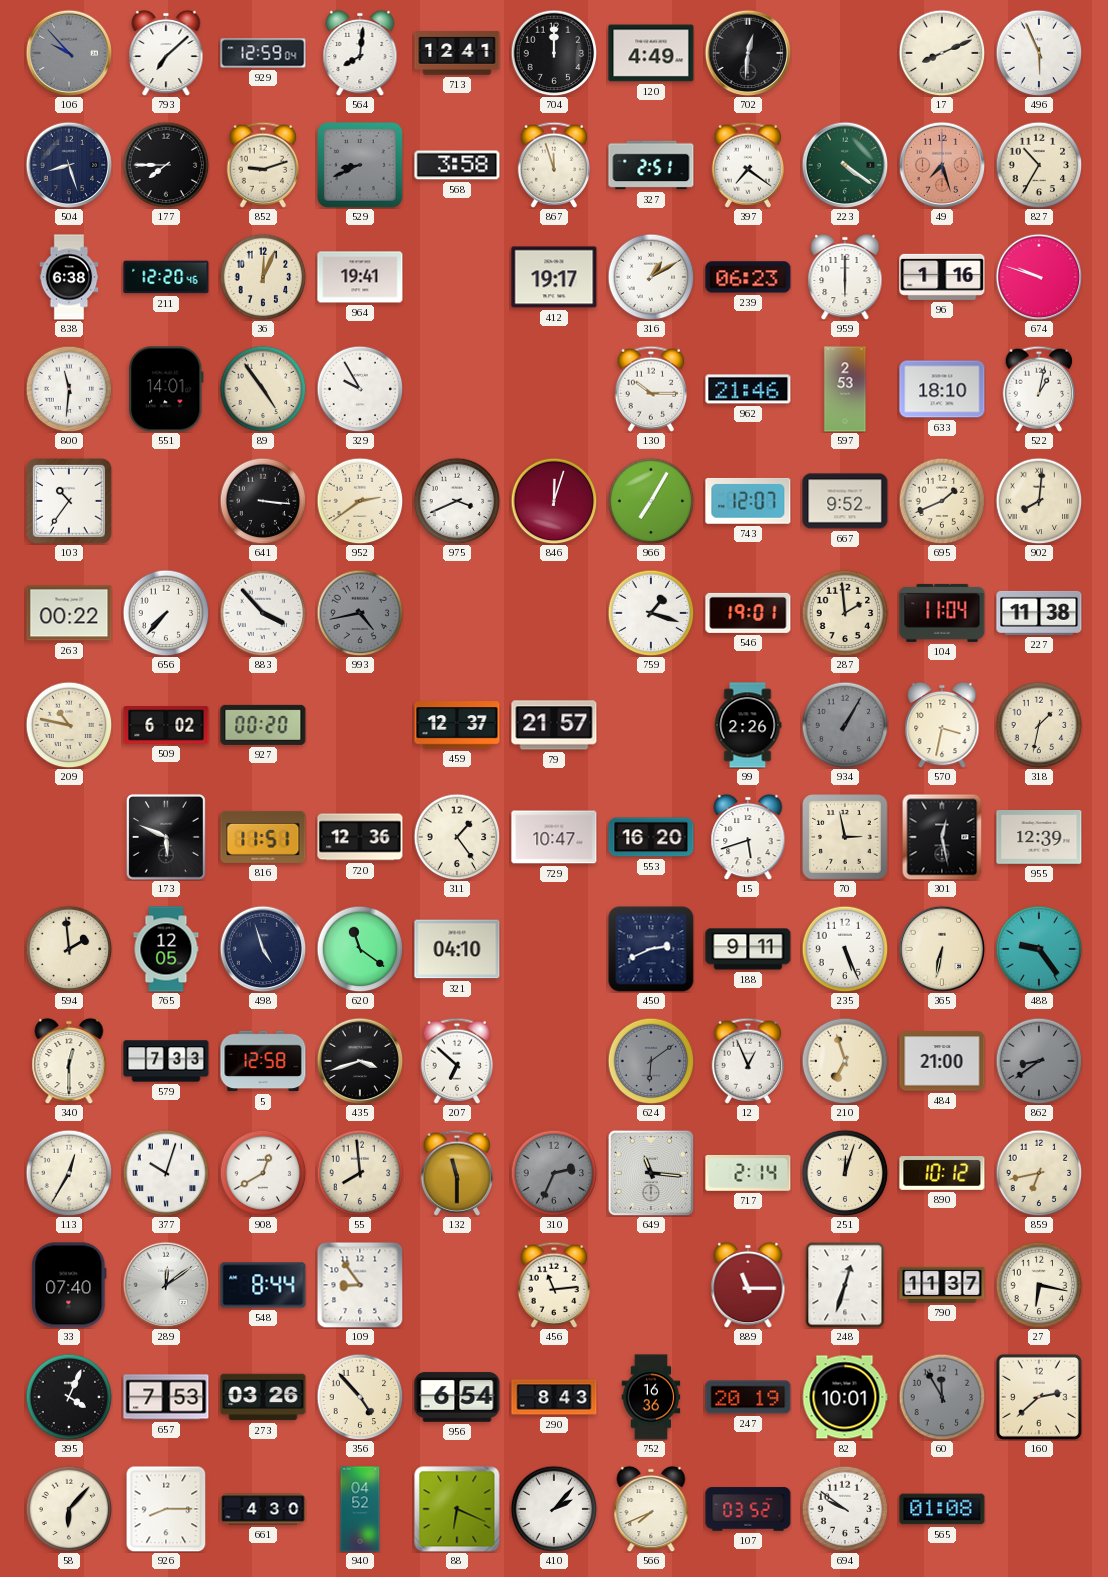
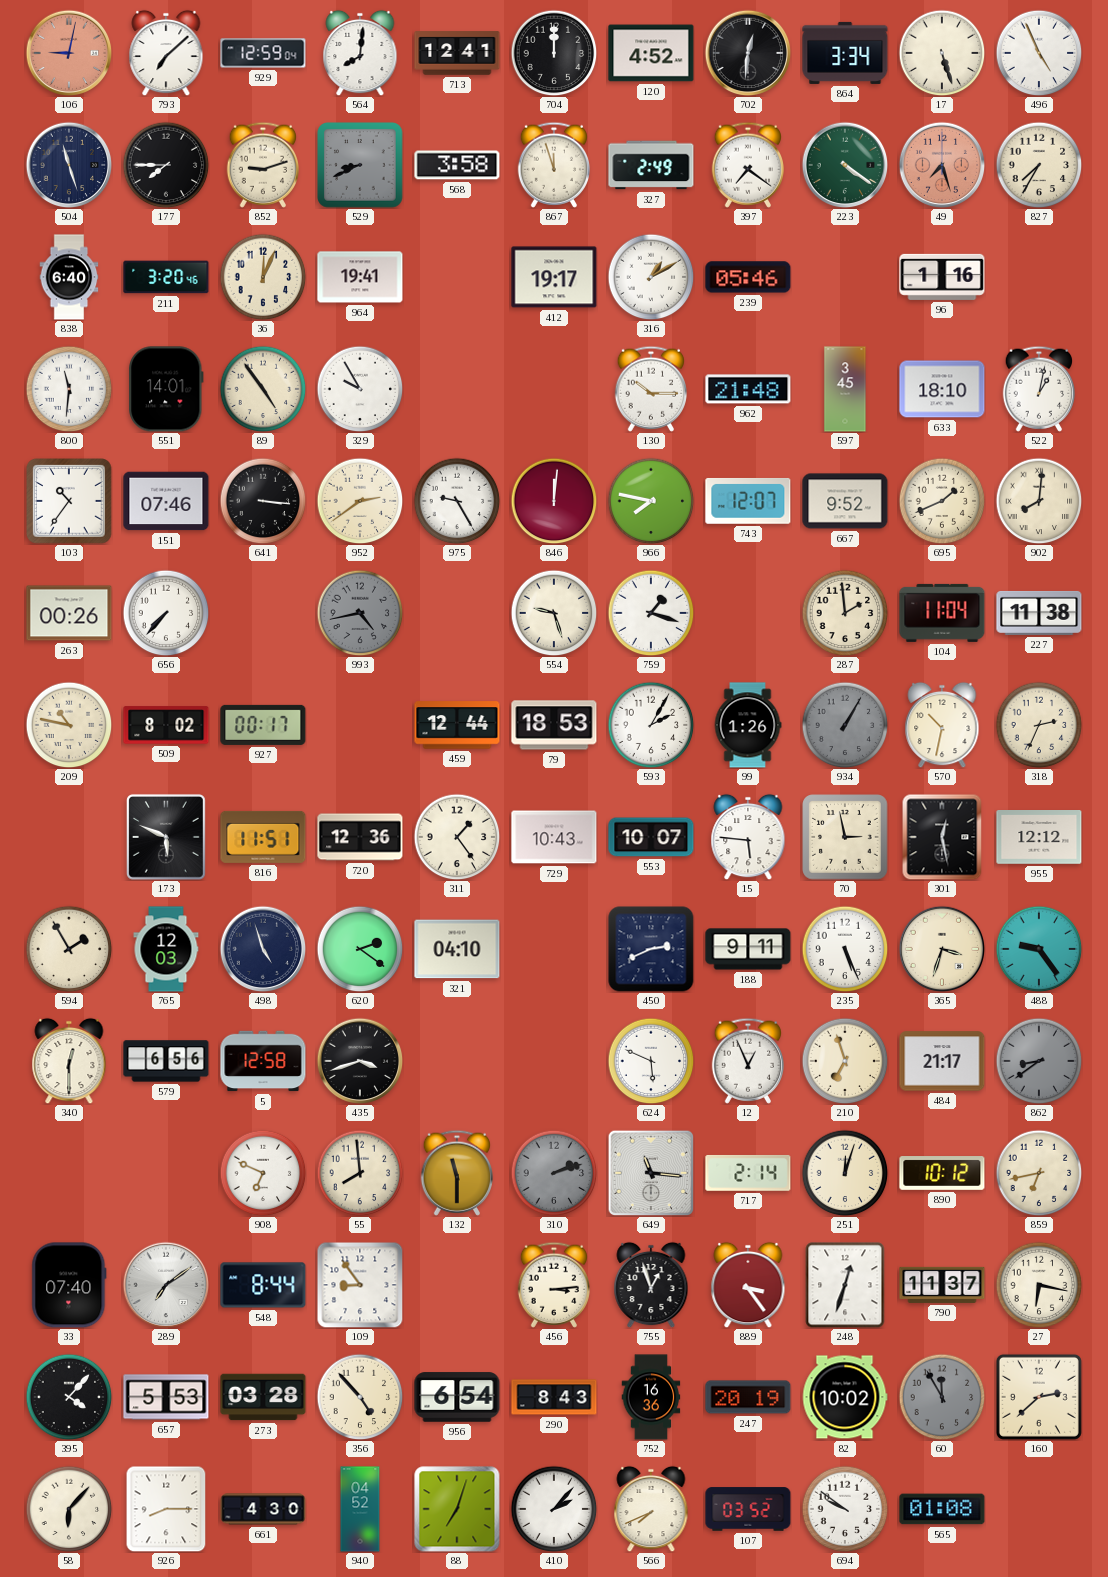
106: 9:53 -> 9:02
106 dial: grey -> salmon
120: 4:49 -> 4:52
864: none -> 3:34
17: 8:11 -> 5:27
496: 5:56 -> 4:56
504: 8:27 -> 11:27
327: 2:51 -> 2:49
827: 10:35 -> 7:35
838: 6:38 -> 6:40
211: 12:20 -> 3:20
239: 06:23 -> 05:46
959: 6:00 -> none
674: 9:48 -> none
962: 21:46 -> 21:48
597: 2:53 -> 3:45
151: none -> 07:46
975: 3:41 -> 9:25
846: 12:03 -> 12:01
966: 7:05 -> 7:47
263: 00:22 -> 00:26
883: 3:53 -> none
554: none -> 9:27
546: 19:01 -> none
509: 6:02 -> 8:02
927: 00:20 -> 00:17
459: 12:37 -> 12:44
79: 21:57 -> 18:53
593: none -> 2:05
99: 2:26 -> 1:26
570: 3:32 -> 10:32
318: 1:32 -> 2:34
729: 10:47 -> 10:43
553: 16:20 -> 10:07
15: 5:42 -> 5:46
955: 12:39 -> 12:12
594: 1:59 -> 1:55
765: 12:05 -> 12:03
620: 11:21 -> 2:21
365: 6:32 -> 3:33
579: 7:33 -> 6:56
207: 6:52 -> none
624: 6:09 -> 5:49
624 dial: grey -> white
484: 21:00 -> 21:17
113: 12:35 -> none
377: 10:03 -> none
908: 12:40 -> 6:49
310: 2:34 -> 2:12
289: 12:09 -> 7:09
456: 11:14 -> 3:14
755: none -> 12:57
889: 11:15 -> 3:24
395: 4:04 -> 4:07
657: 7:53 -> 5:53
273: 03:26 -> 03:28
82: 10:01 -> 10:02
88: 6:19 -> 7:03
